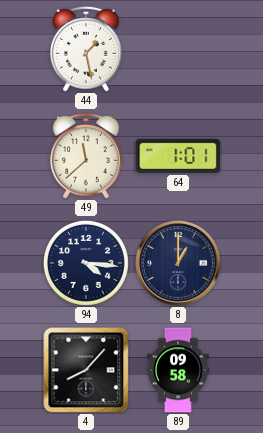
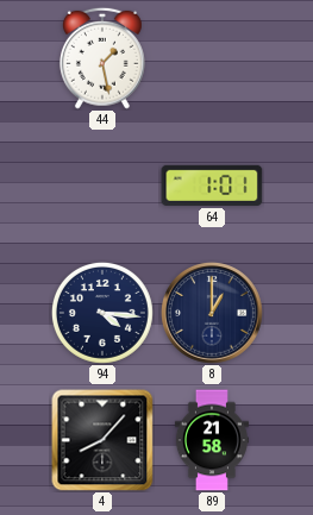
49: 11:38 -> none
89: 09:58 -> 21:58
